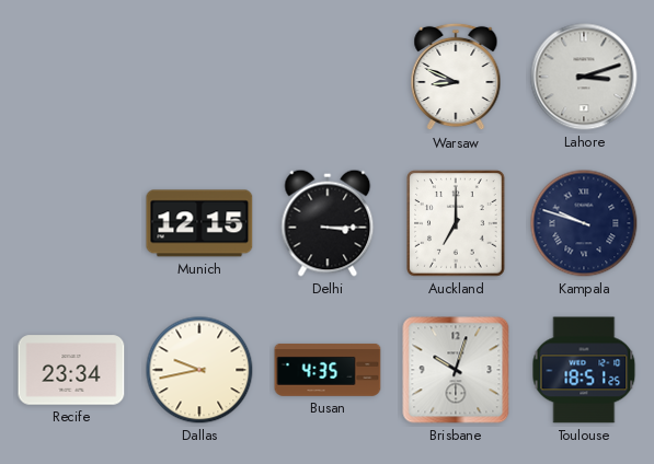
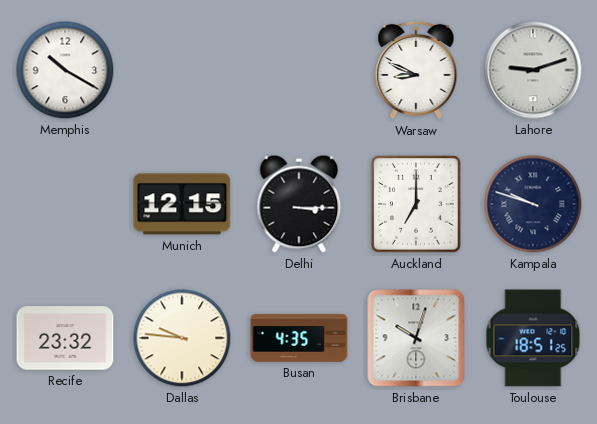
Memphis: none -> 10:20
Lahore: 3:12 -> 9:12
Recife: 23:34 -> 23:32
Dallas: 9:43 -> 9:46
